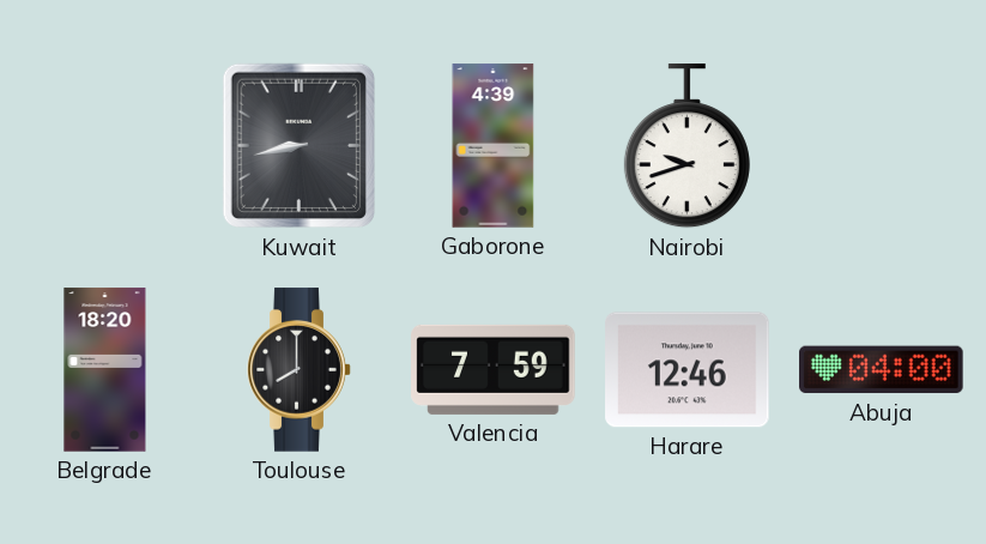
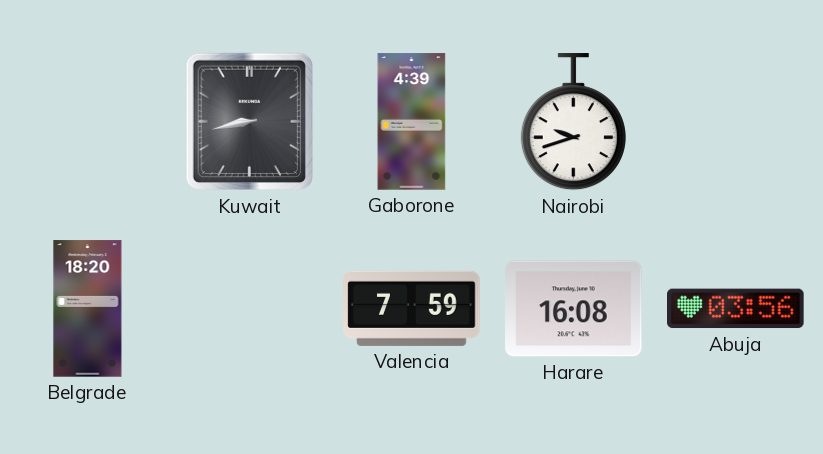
Toulouse: 8:00 -> none
Harare: 12:46 -> 16:08
Abuja: 04:00 -> 03:56
